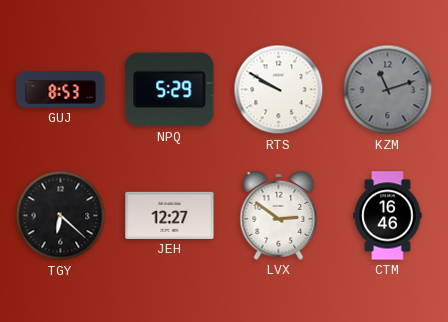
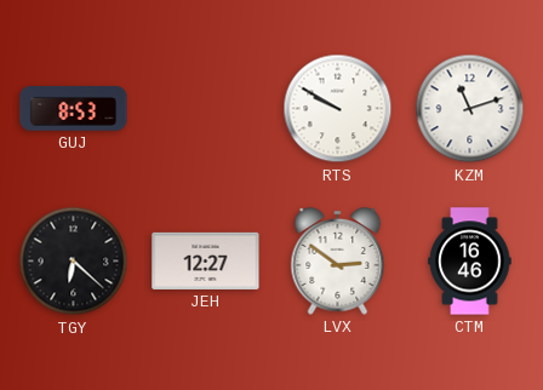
NPQ: 5:29 -> none
KZM dial: grey -> white
